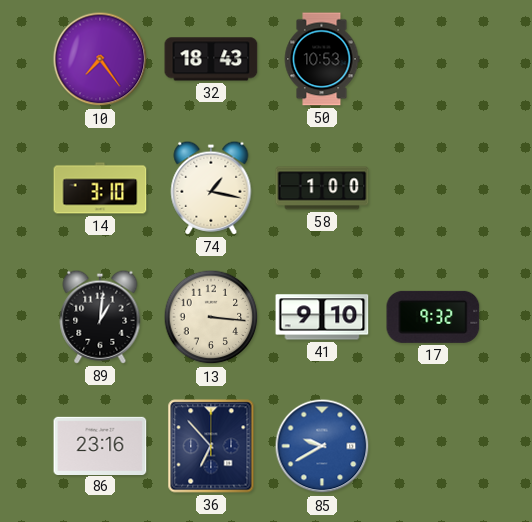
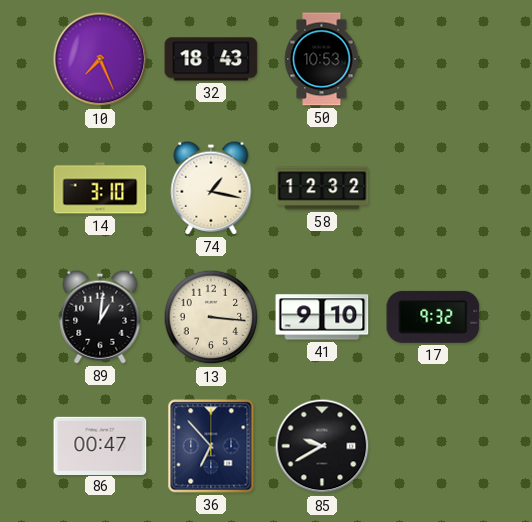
10: 7:24 -> 7:26
58: 1:00 -> 12:32
86: 23:16 -> 00:47
85 dial: blue -> black
